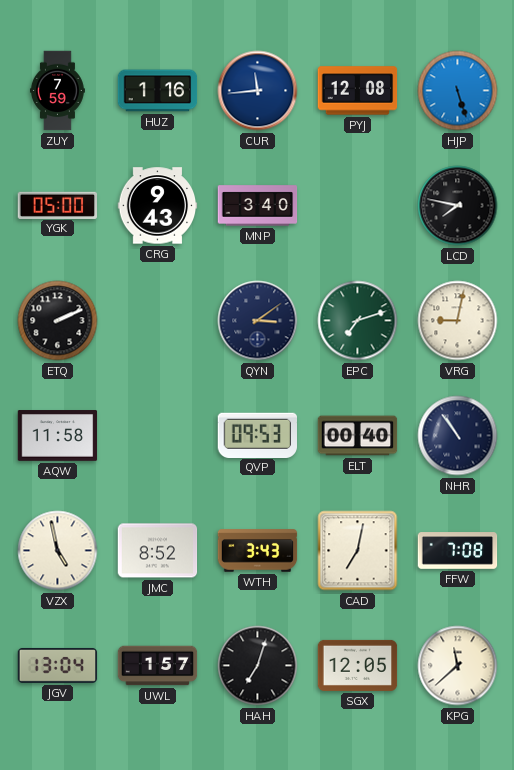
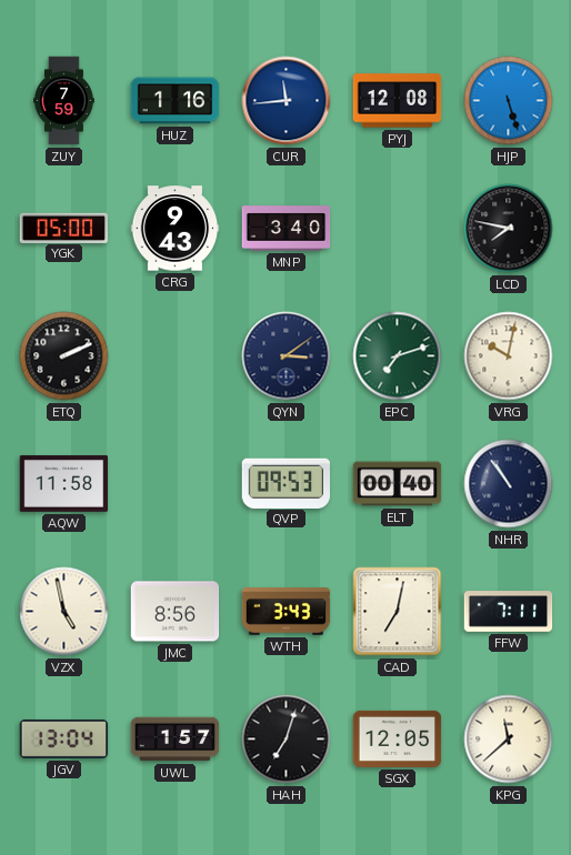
VRG: 9:02 -> 10:02
JMC: 8:52 -> 8:56
FFW: 7:08 -> 7:11
